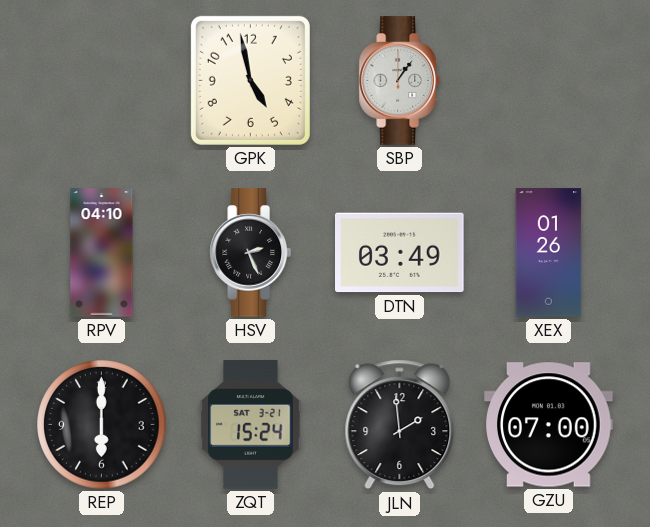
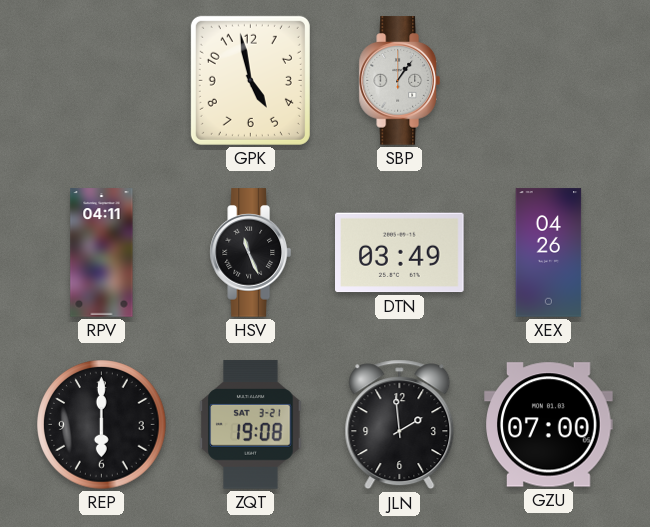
RPV: 04:10 -> 04:11
HSV: 2:26 -> 11:26
XEX: 01:26 -> 04:26
ZQT: 15:24 -> 19:08
